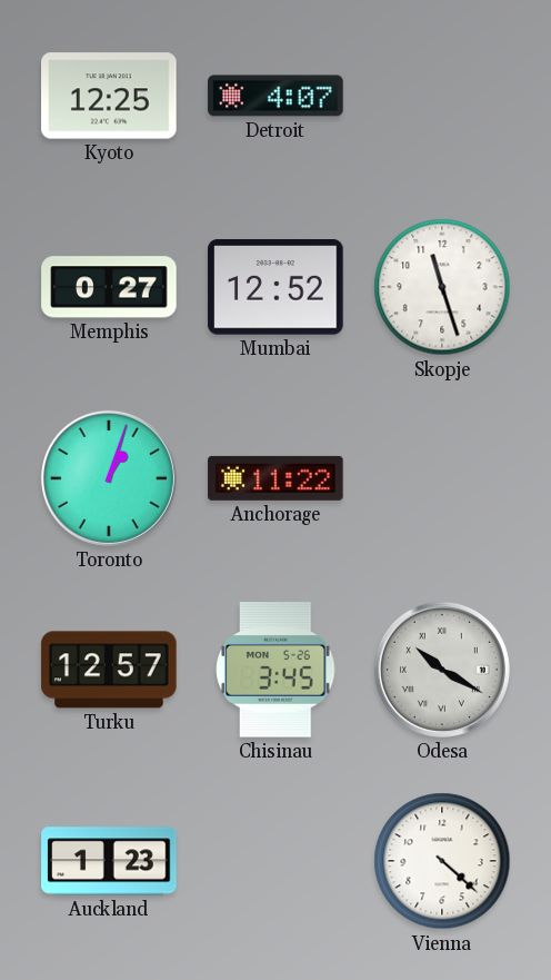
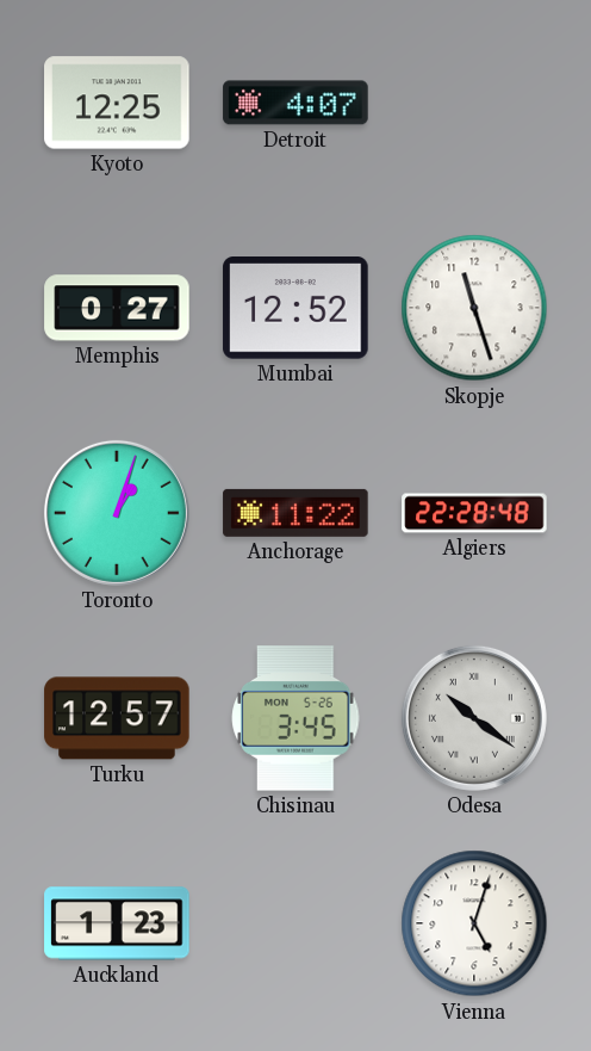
Algiers: none -> 22:28
Odesa: 10:20 -> 10:21
Vienna: 4:22 -> 5:03
